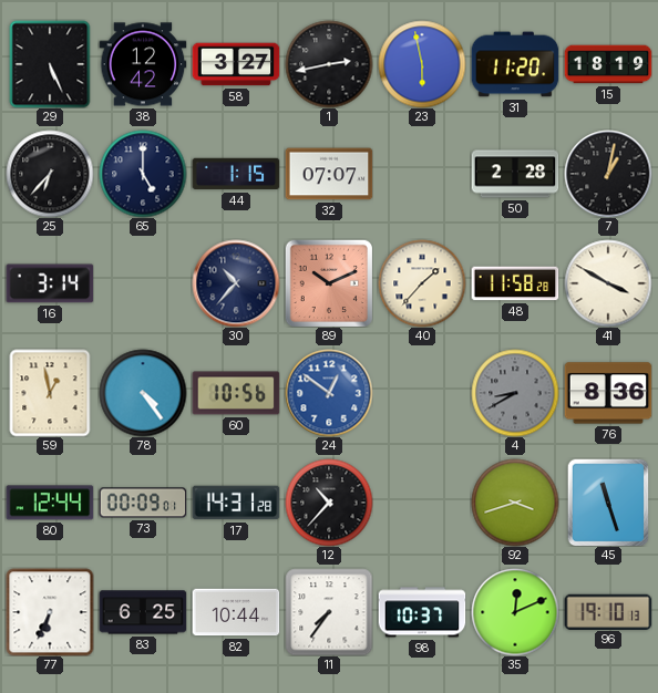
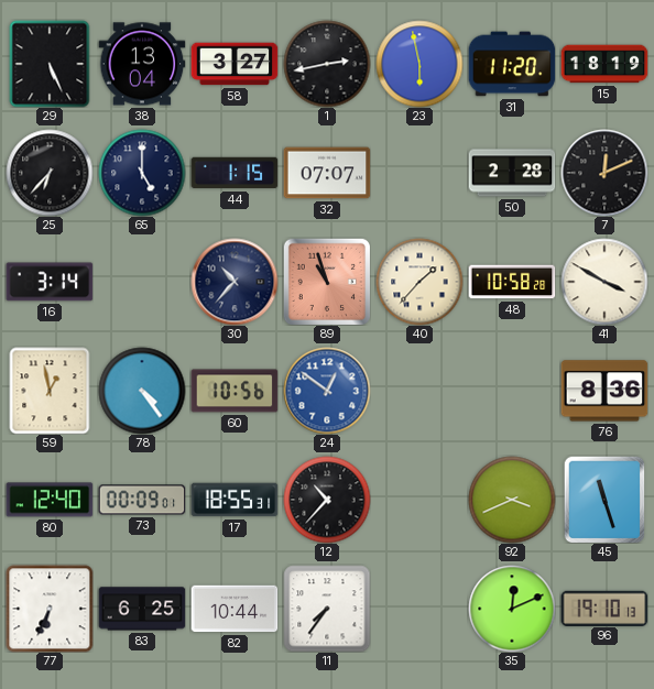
38: 12:42 -> 13:04
7: 1:02 -> 12:11
89: 10:11 -> 10:57
48: 11:58 -> 10:58
4: 8:40 -> none
80: 12:44 -> 12:40
17: 14:31 -> 18:55
92: 3:42 -> 3:41
98: 10:37 -> none
